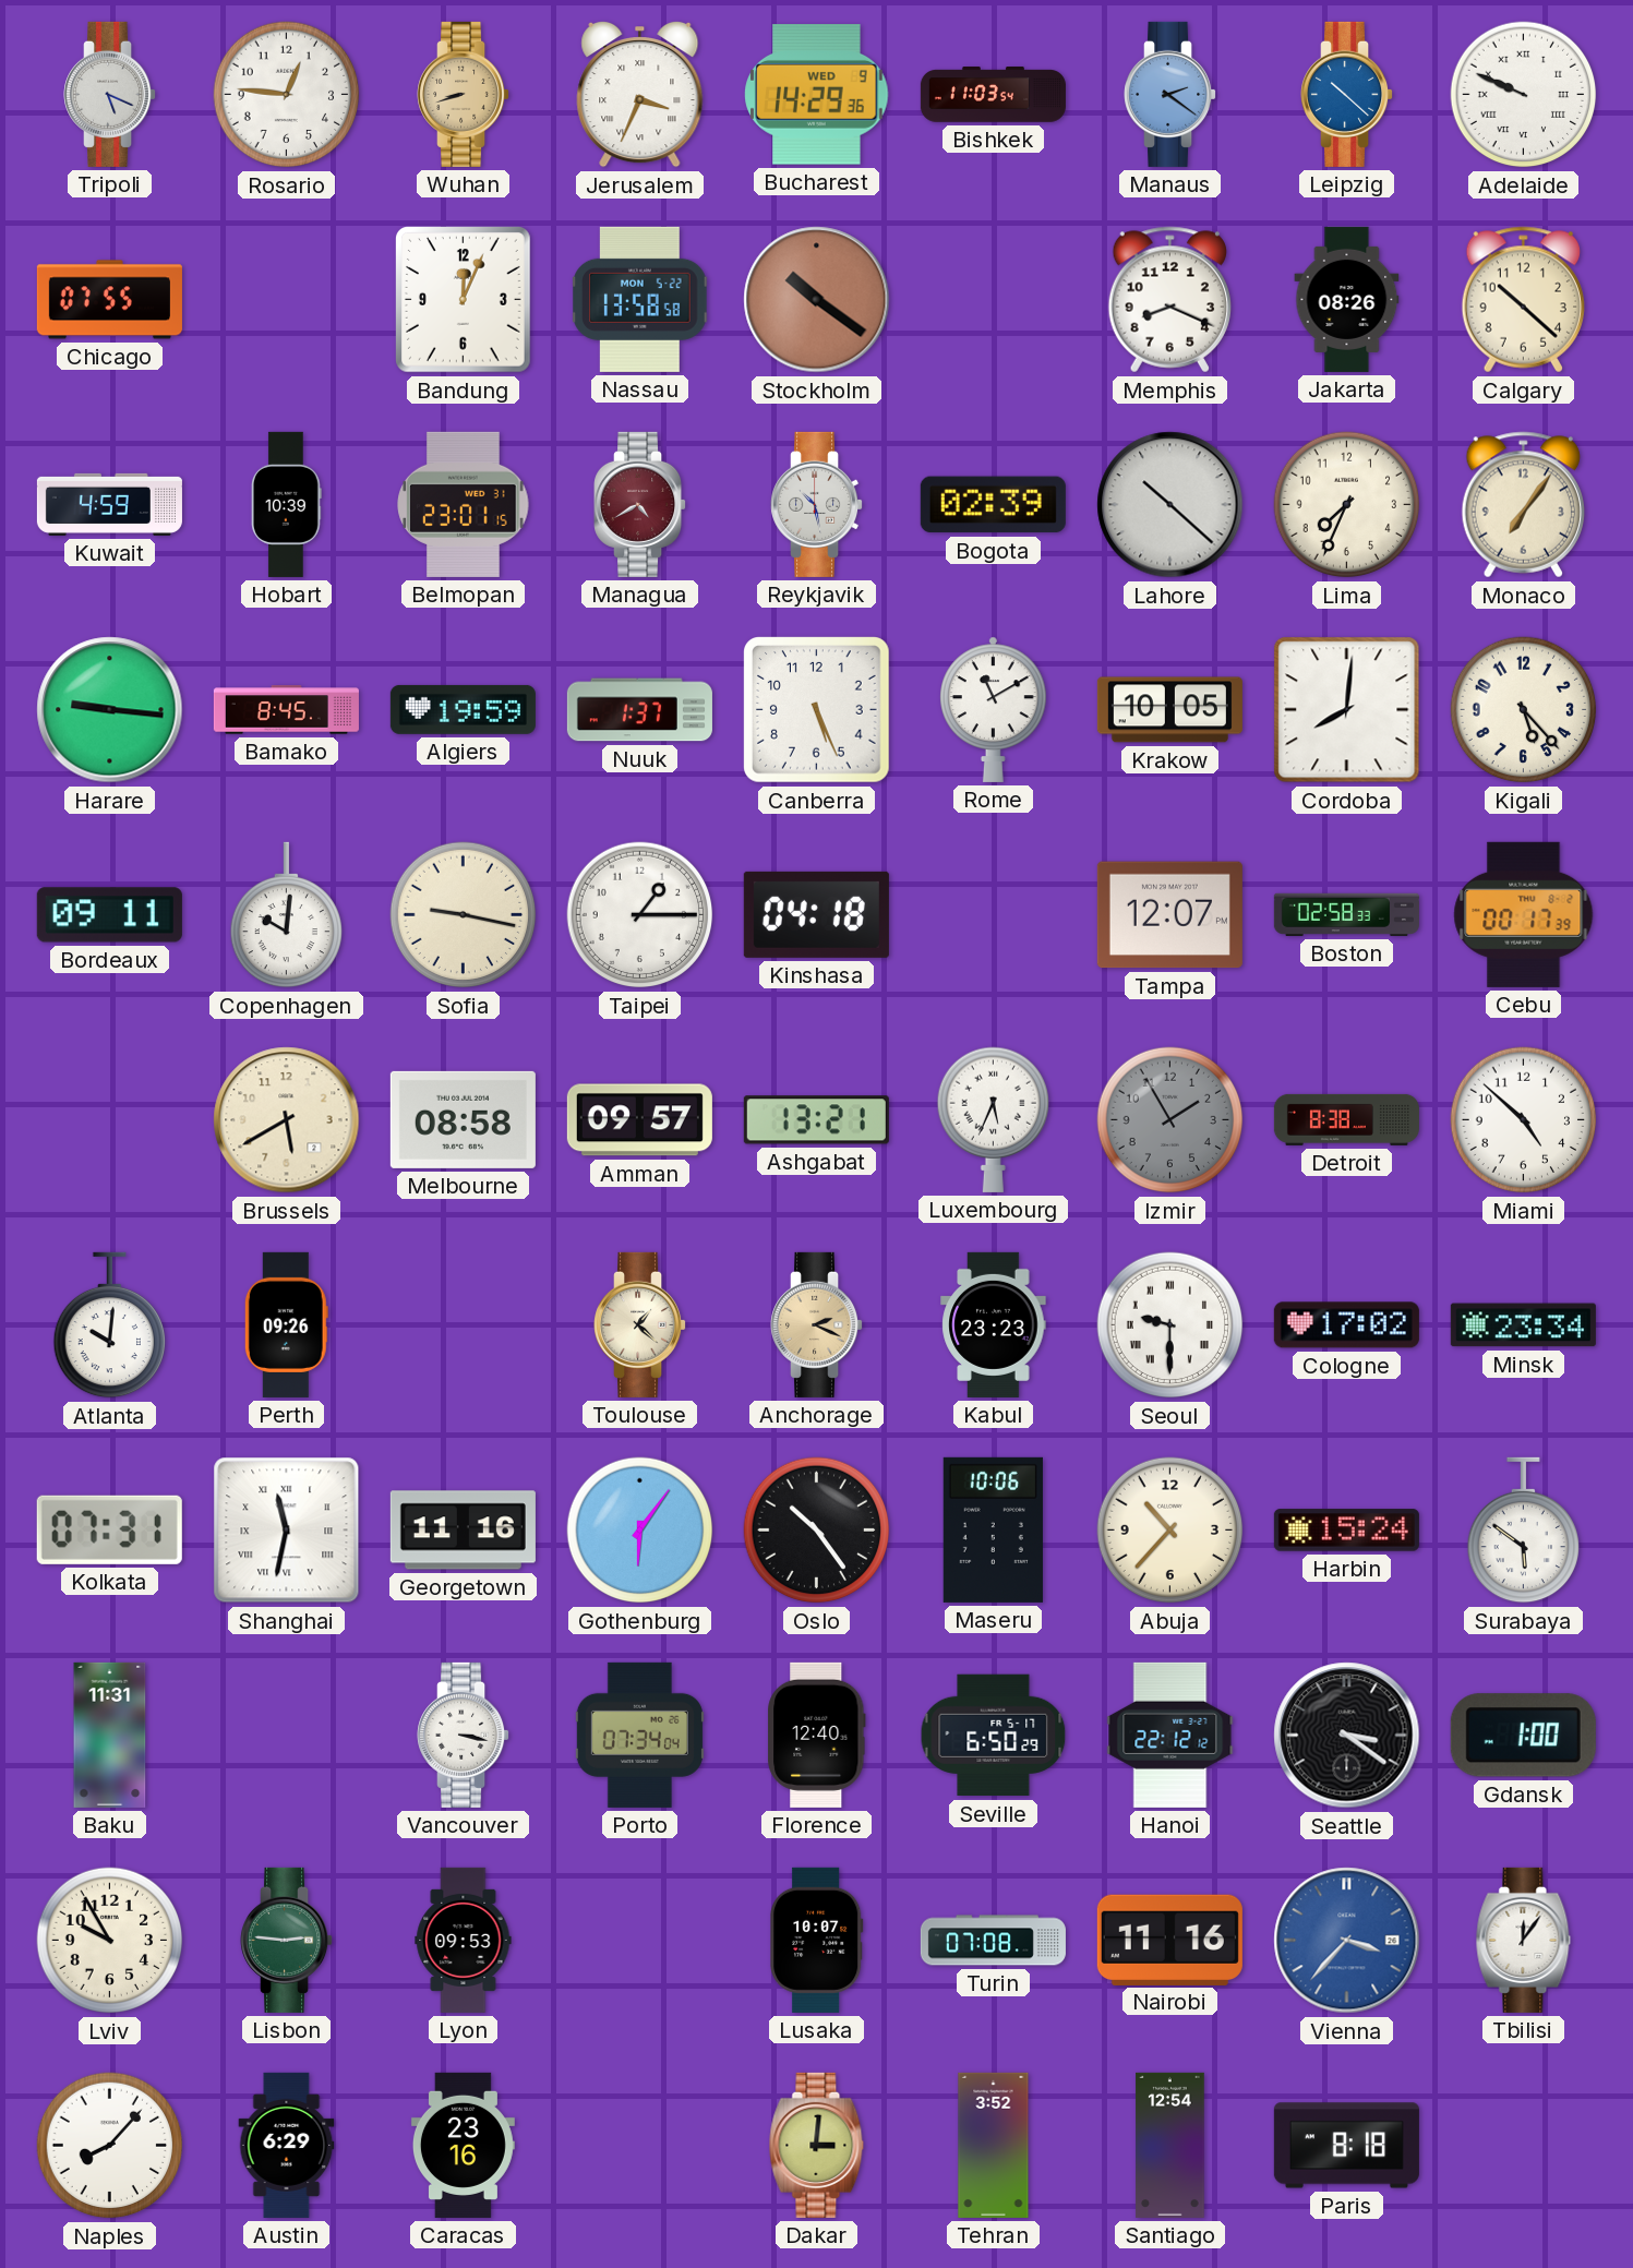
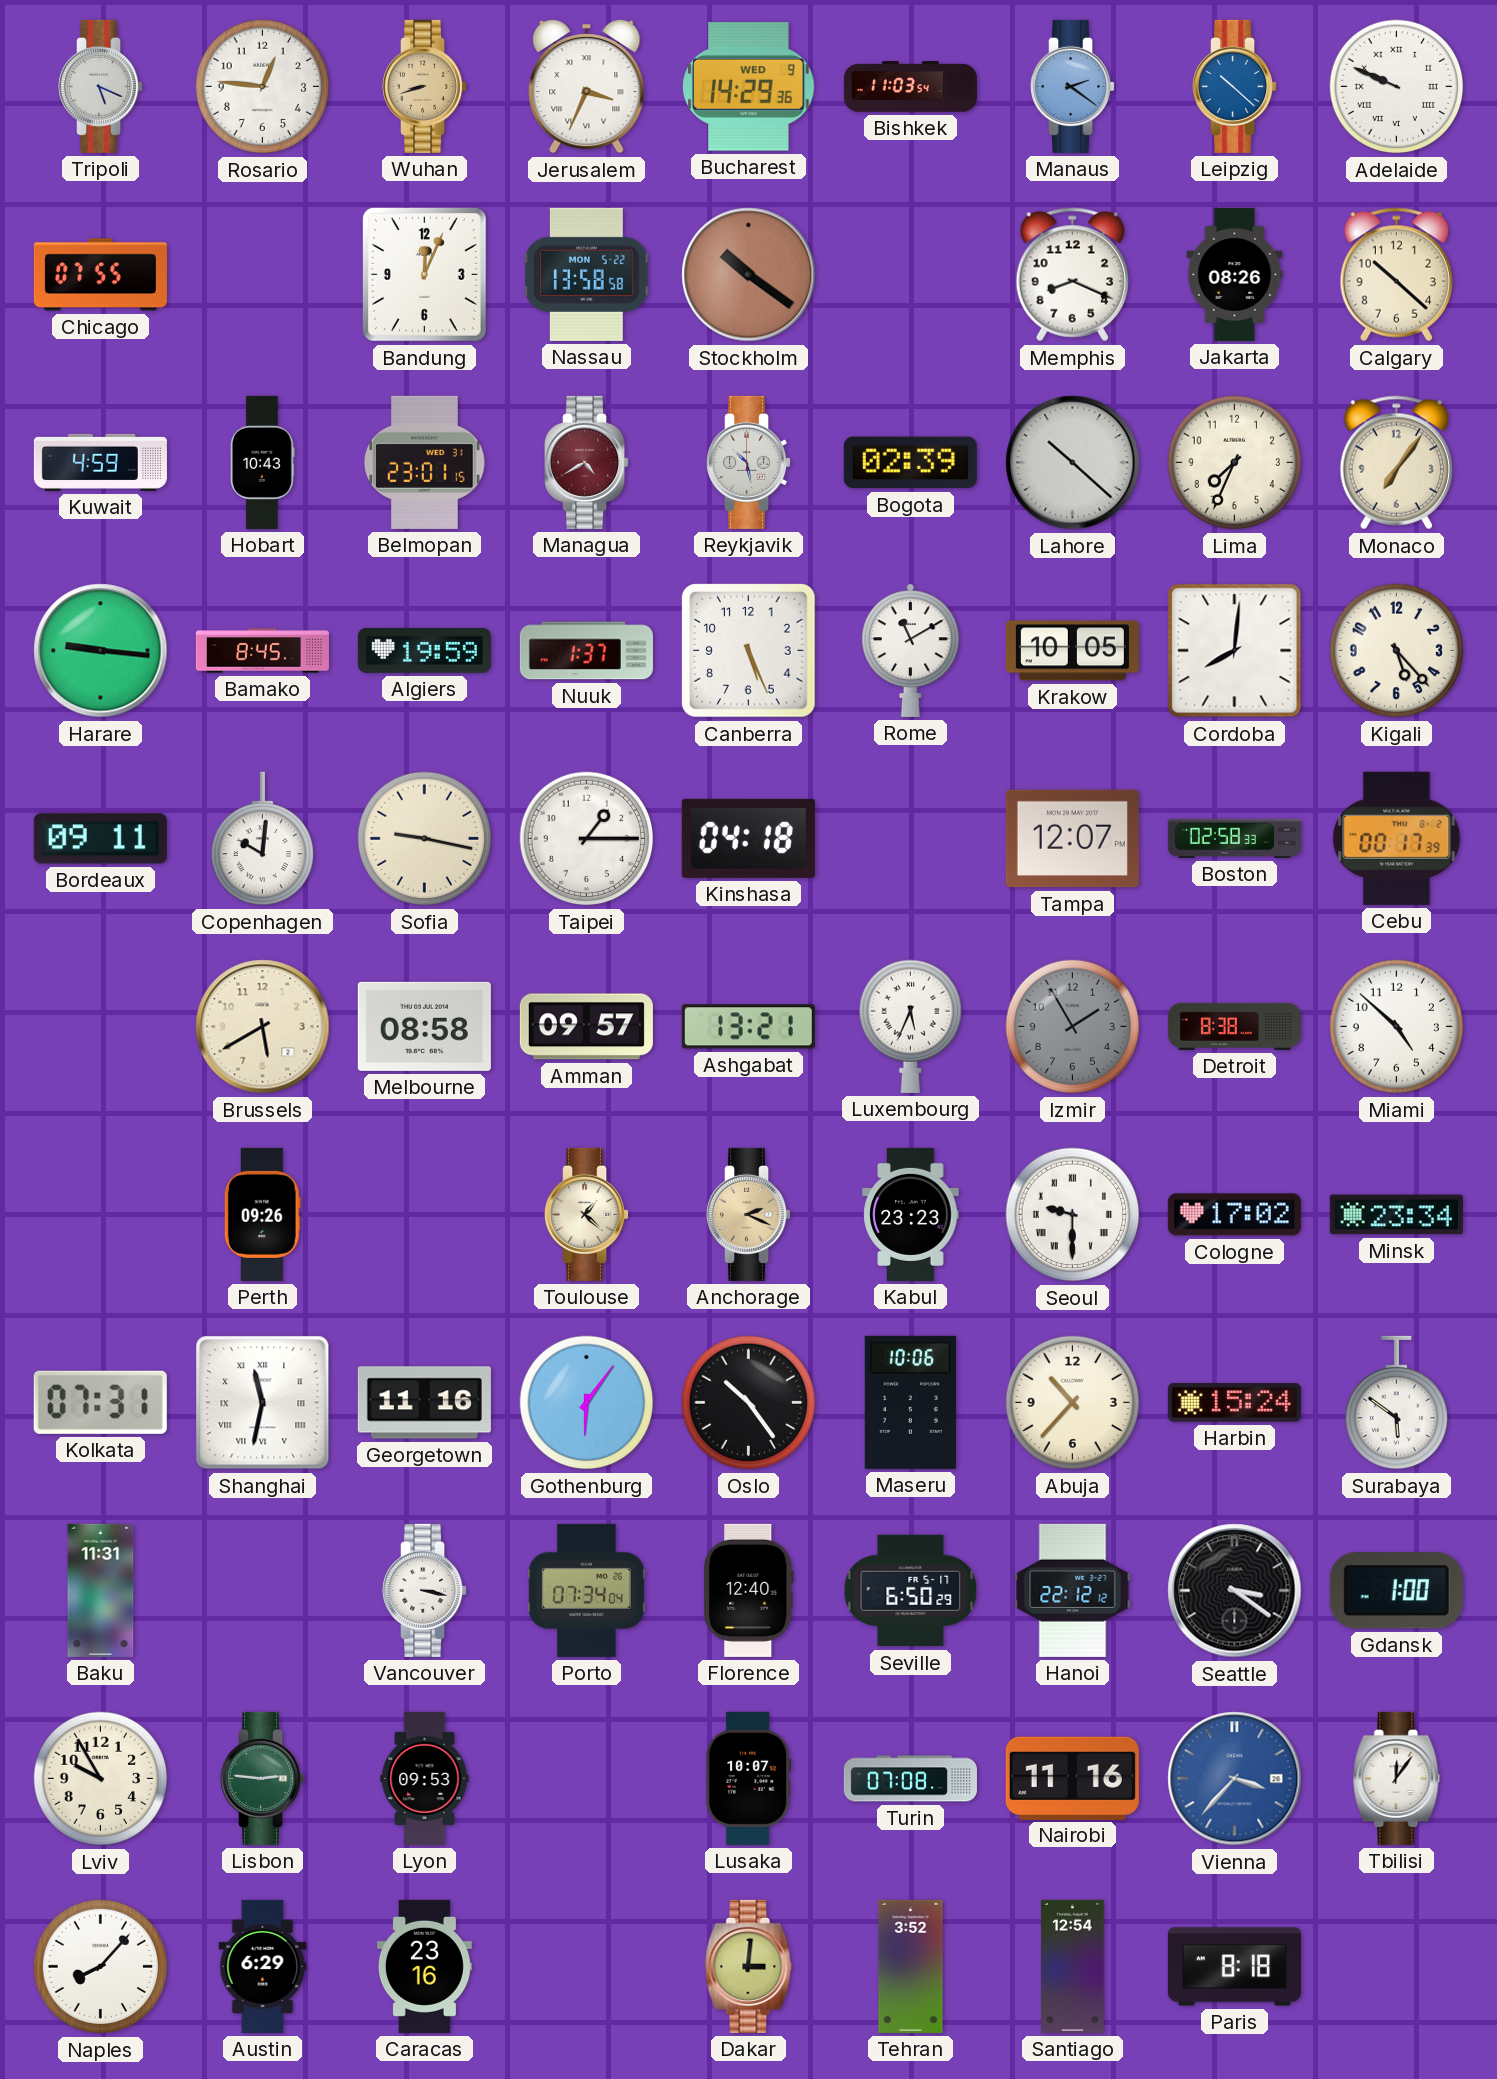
Hobart: 10:39 -> 10:43
Atlanta: 10:01 -> none
